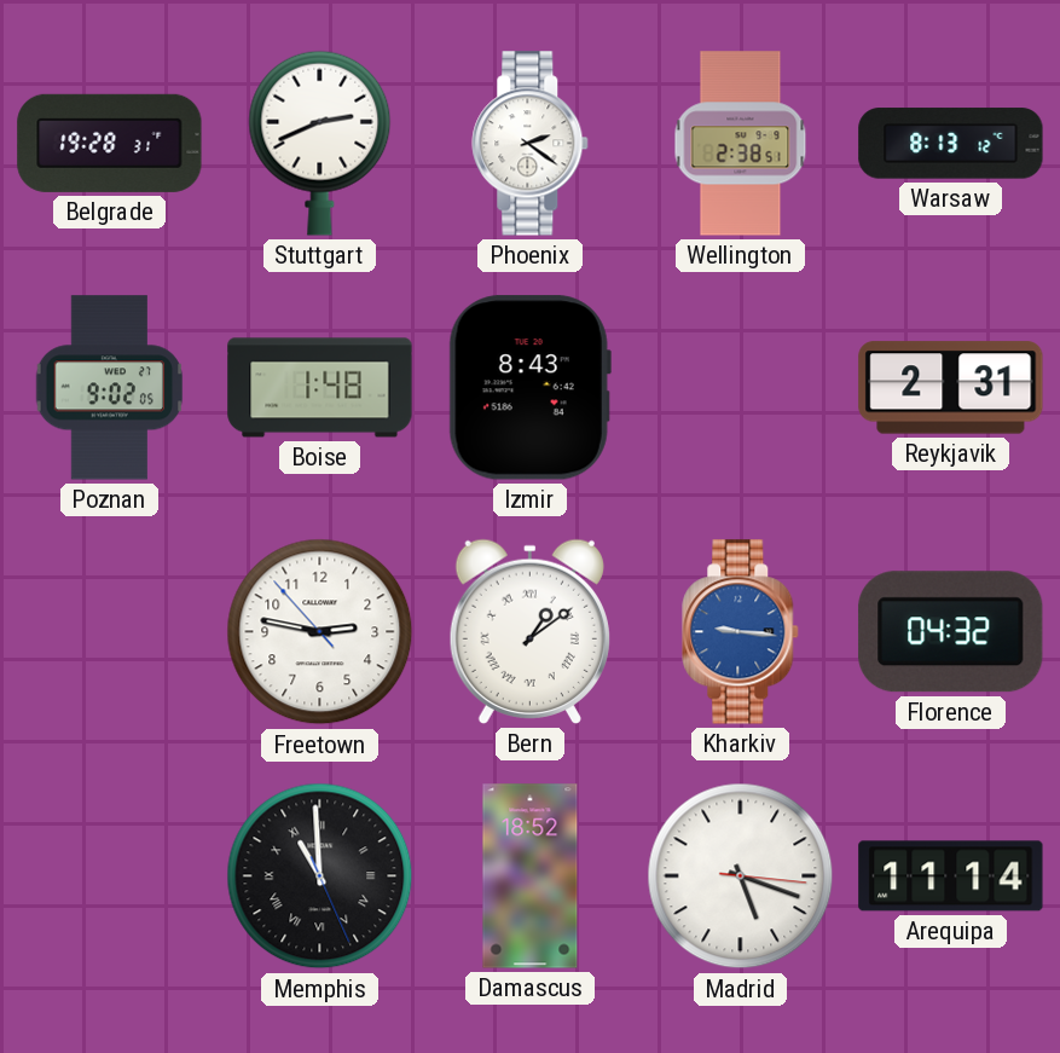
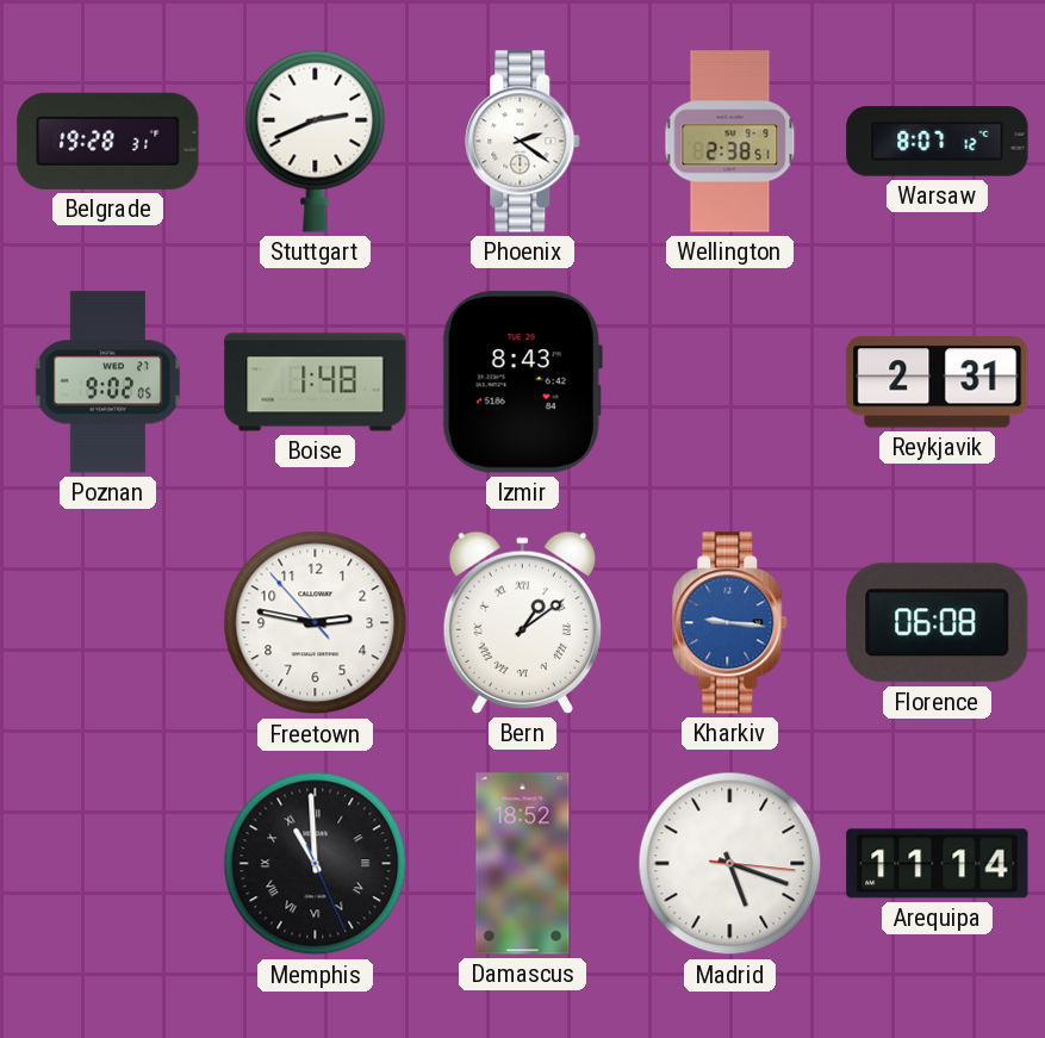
Warsaw: 8:13 -> 8:07
Florence: 04:32 -> 06:08
